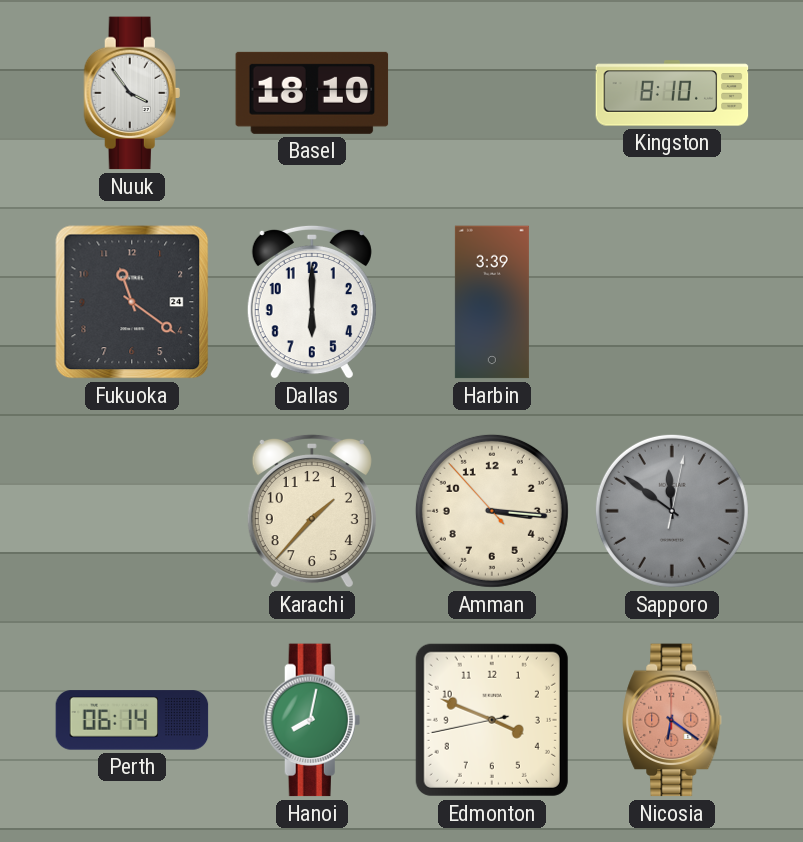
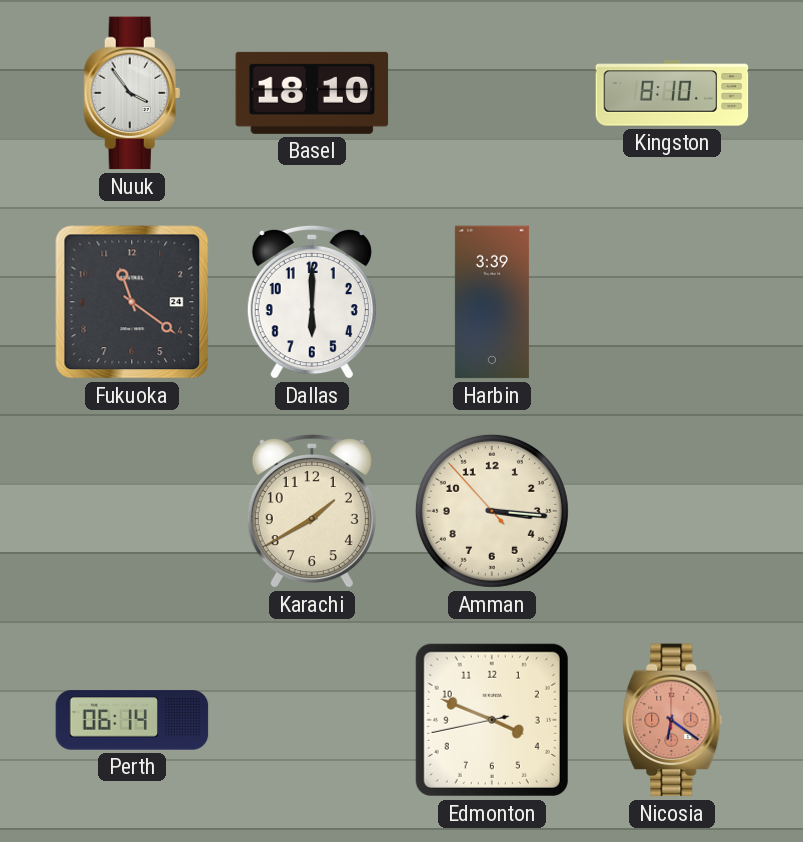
Karachi: 1:37 -> 1:40
Sapporo: 11:51 -> none
Hanoi: 8:02 -> none
